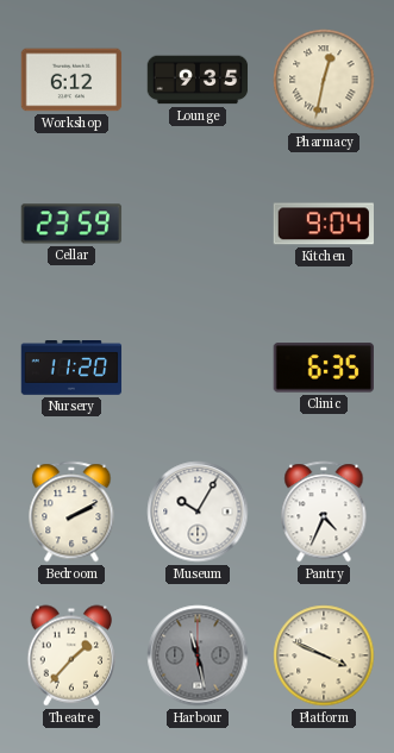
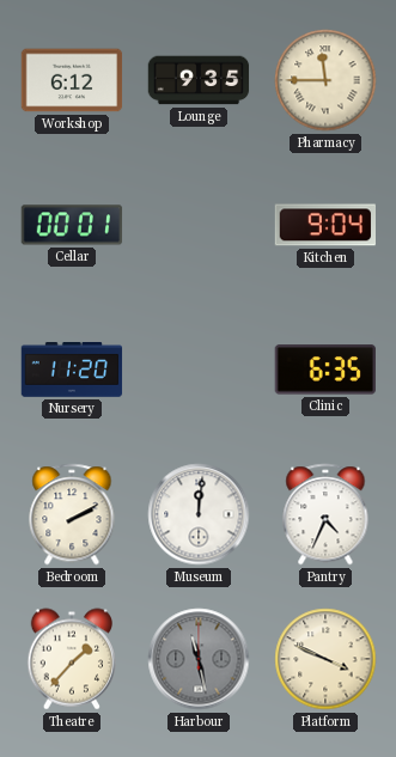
Pharmacy: 12:32 -> 11:45
Cellar: 23:59 -> 00:01
Museum: 10:05 -> 12:01
